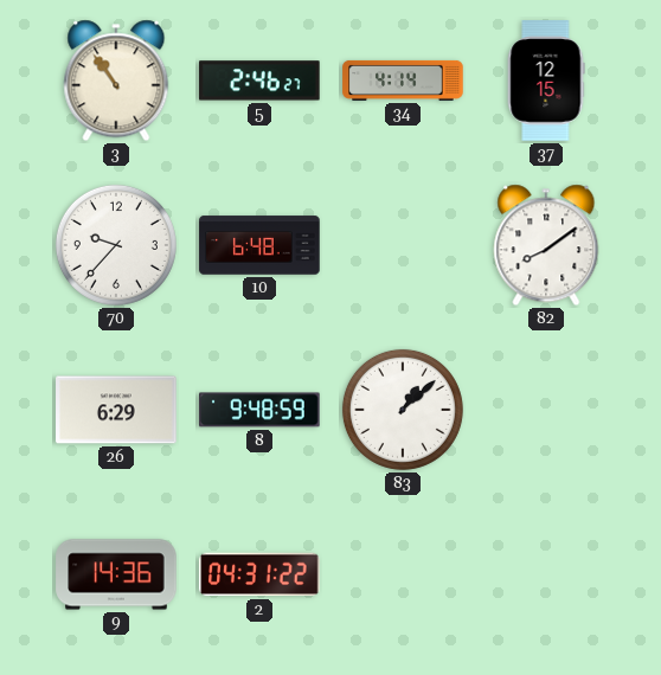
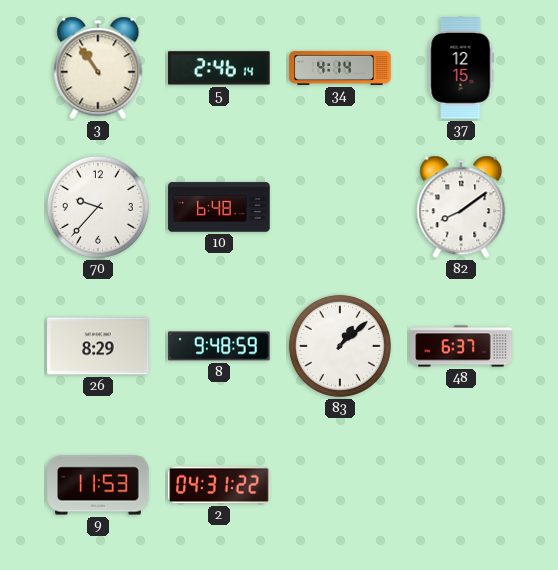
5: 2:46:27 -> 2:46:14
26: 6:29 -> 8:29
48: none -> 6:37
9: 14:36 -> 11:53
